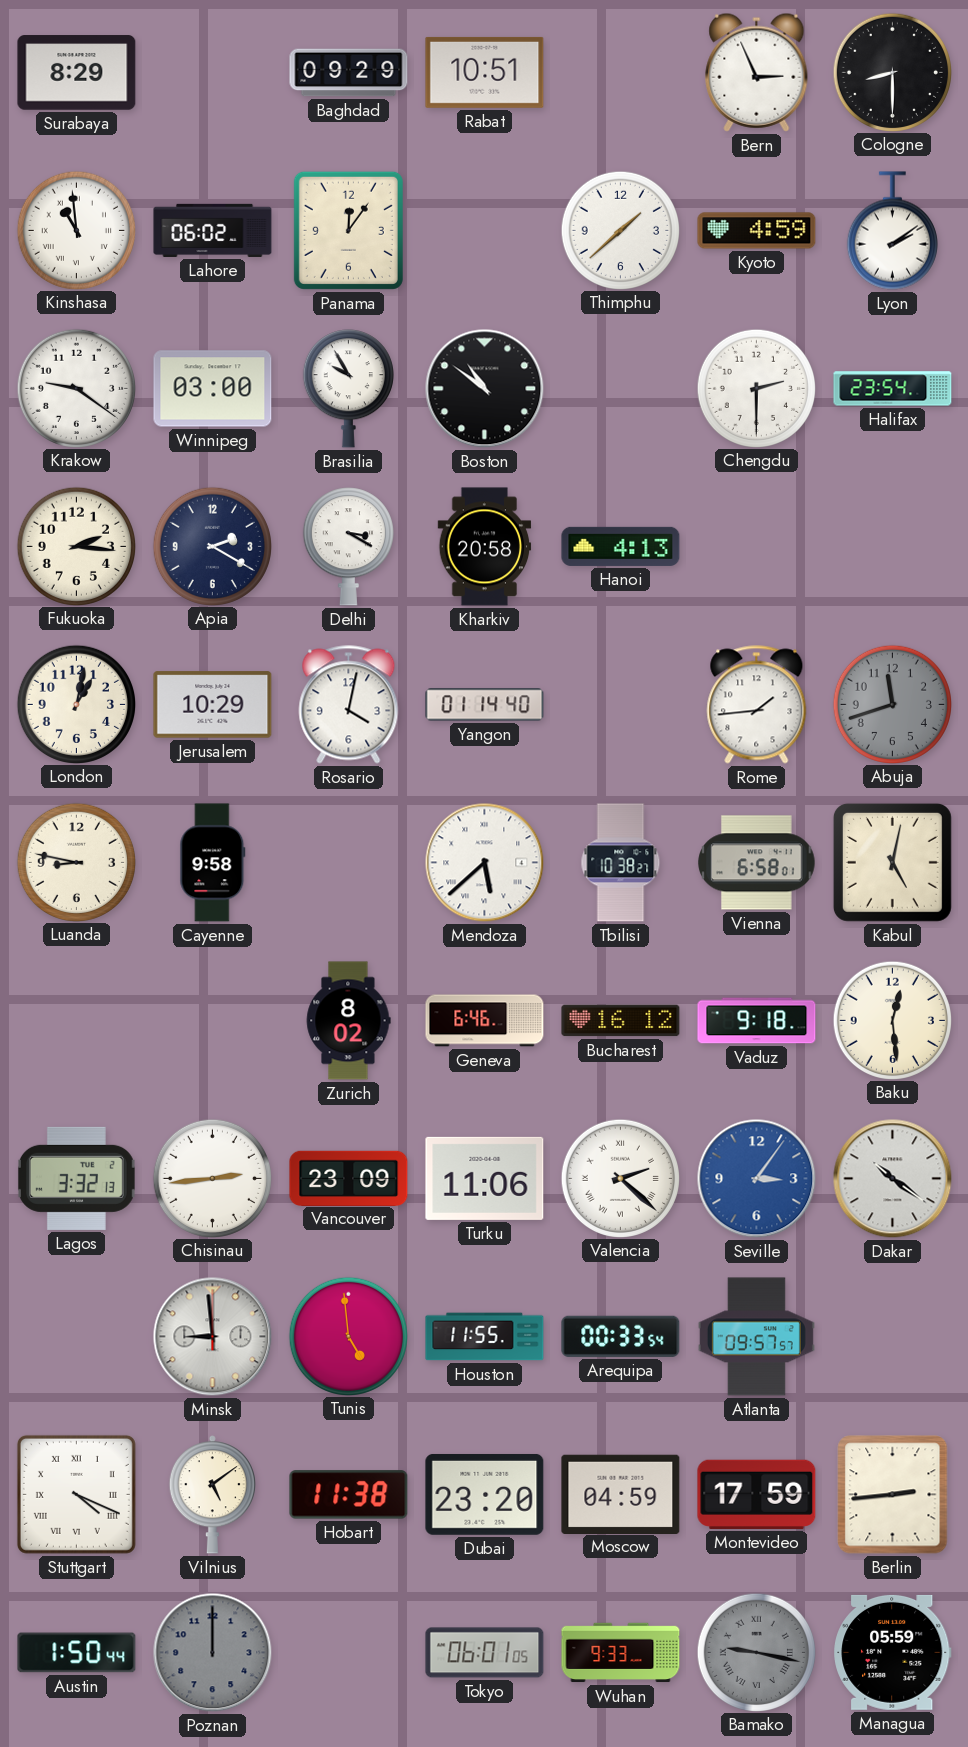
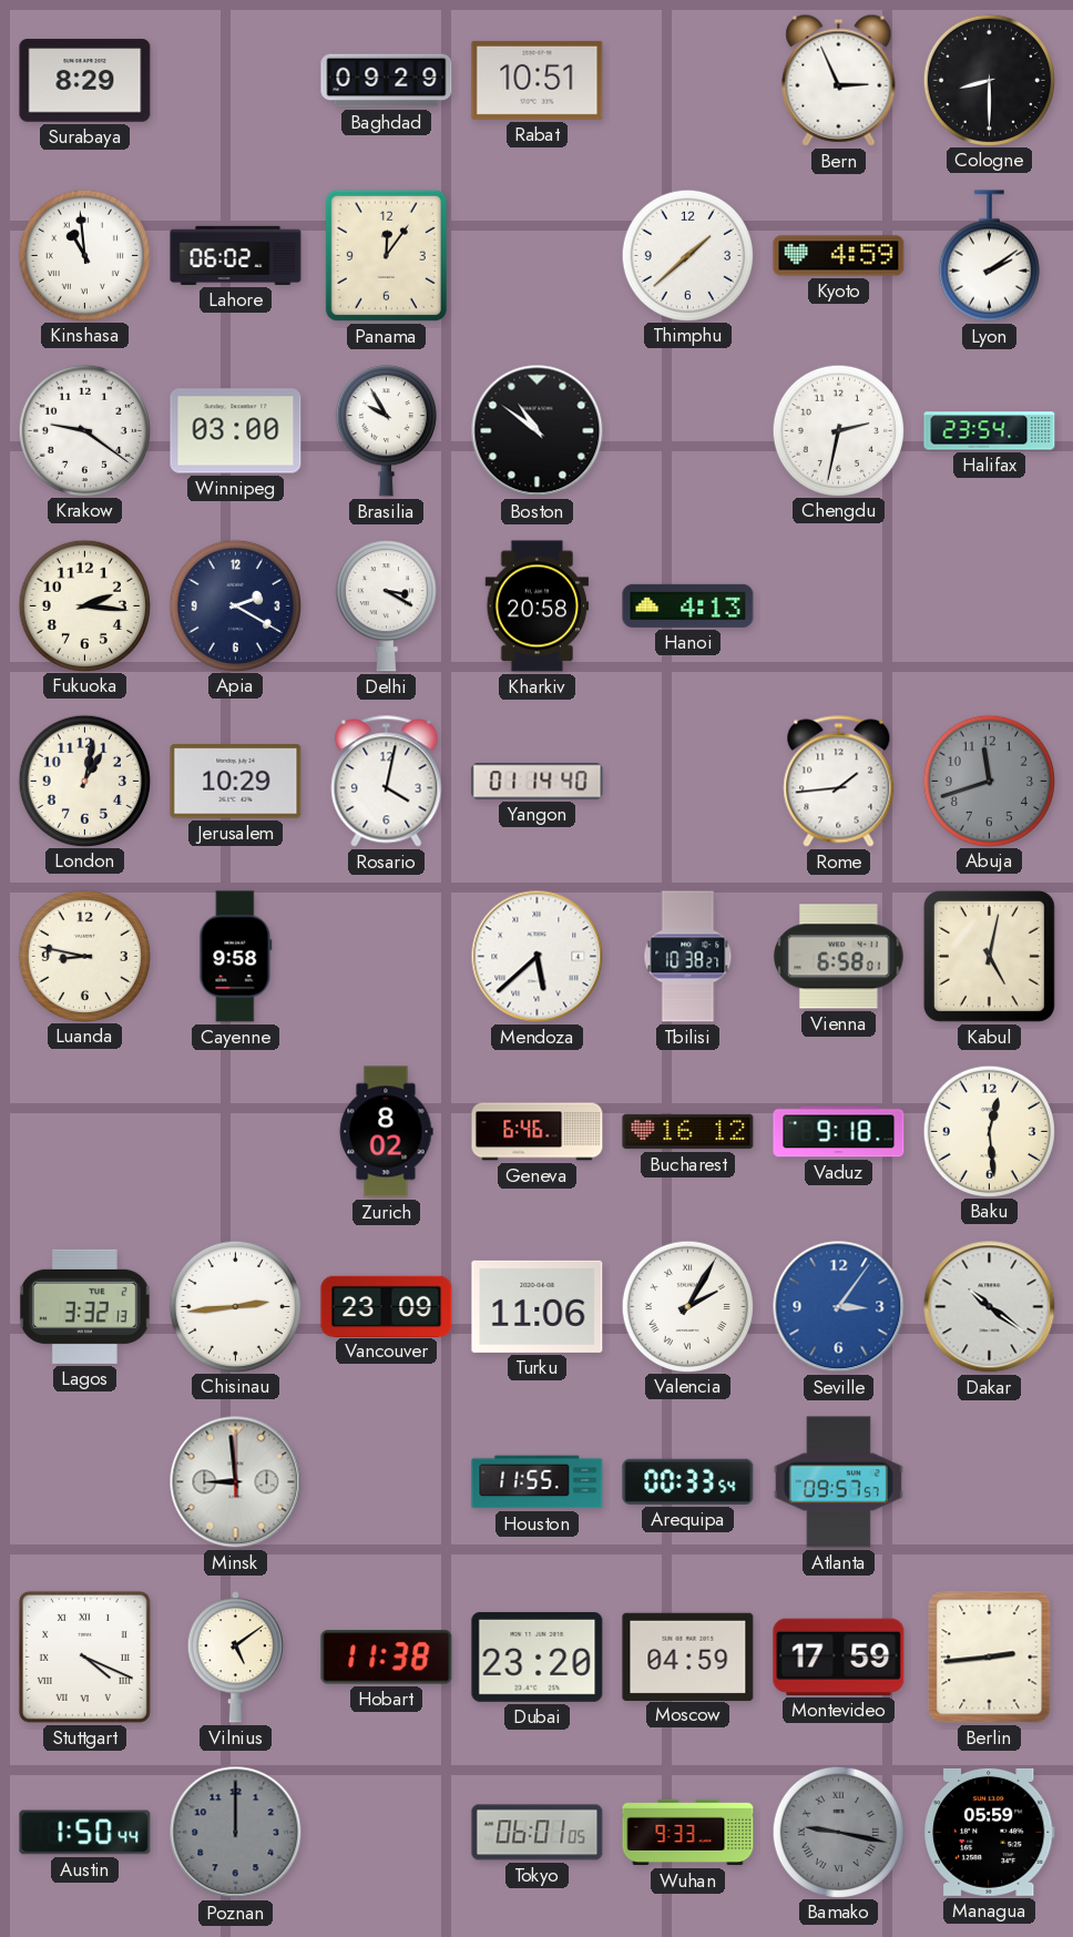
Chengdu: 2:30 -> 2:32
Valencia: 2:22 -> 2:05
Tunis: 4:59 -> none
